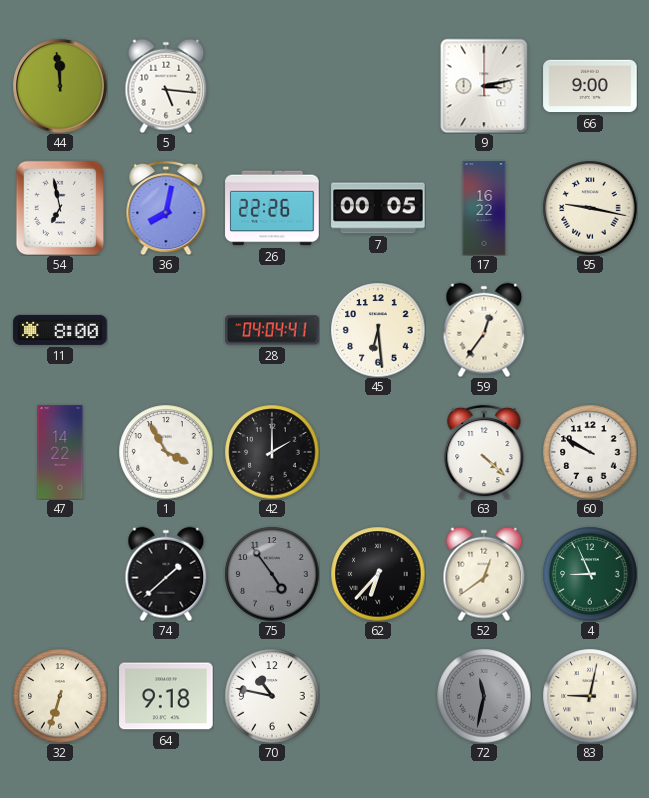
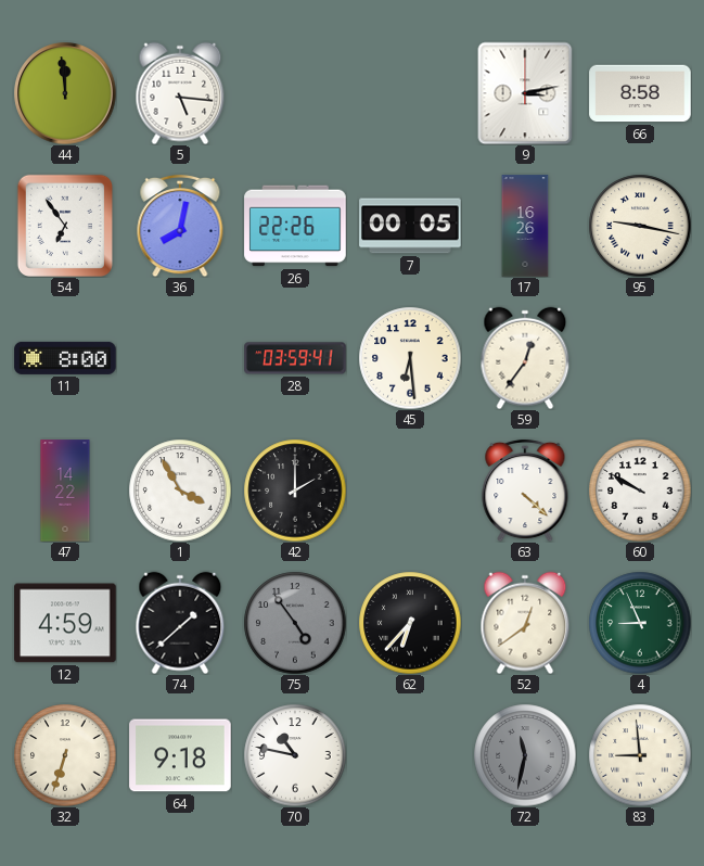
66: 9:00 -> 8:58
54: 6:58 -> 6:54
17: 16:22 -> 16:26
28: 04:04 -> 03:59
12: none -> 4:59
83: 9:02 -> 8:59
